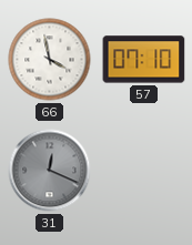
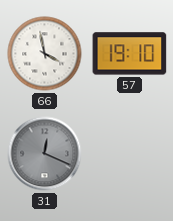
57: 07:10 -> 19:10
